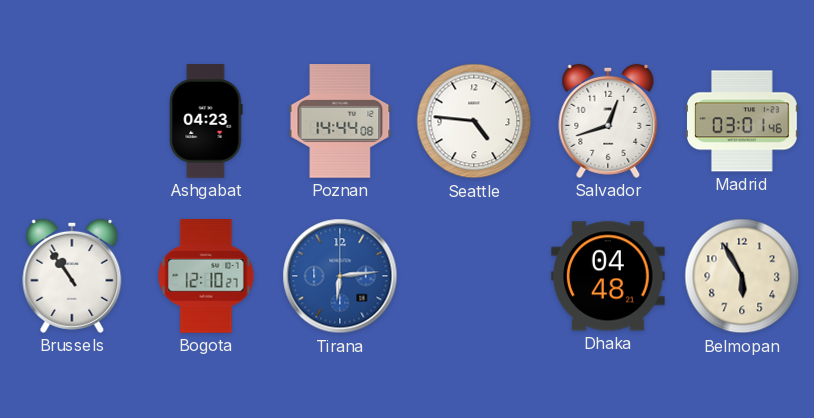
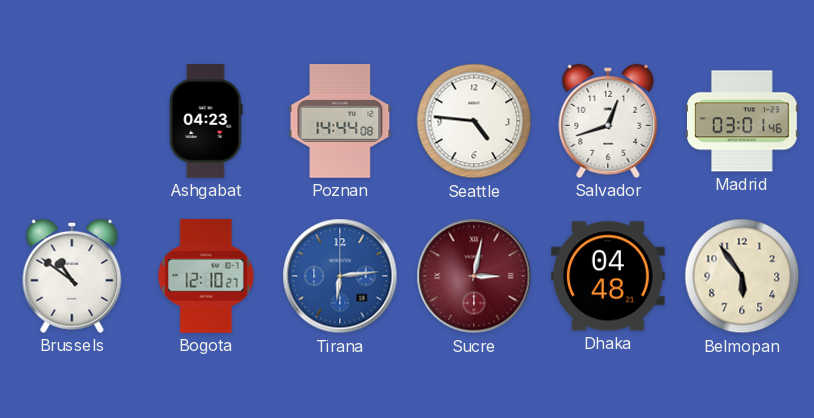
Brussels: 10:54 -> 10:51
Sucre: none -> 3:02
Belmopan: 5:55 -> 5:54
